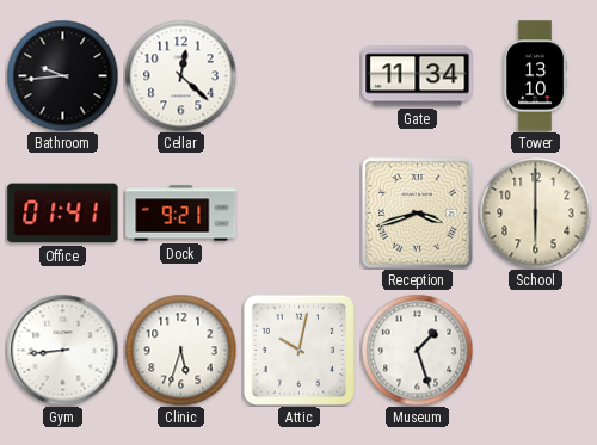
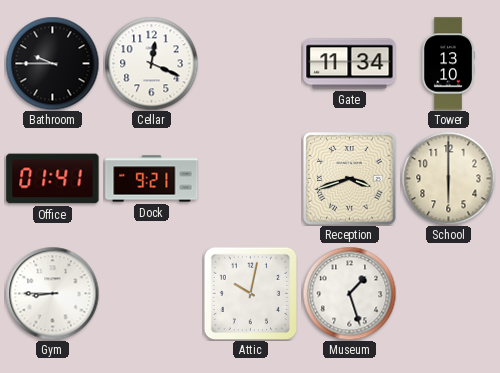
Bathroom: 9:44 -> 9:45
Cellar: 12:22 -> 12:19
Gym: 8:44 -> 8:45
Clinic: 5:33 -> none
